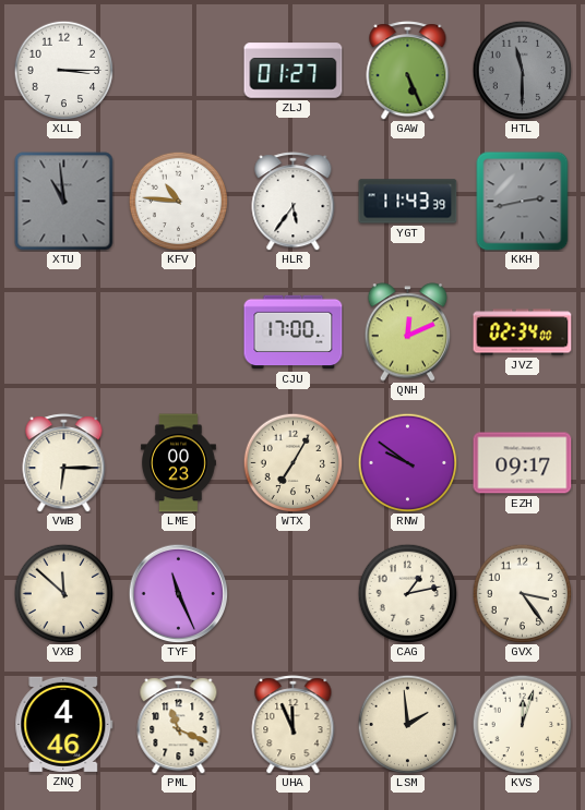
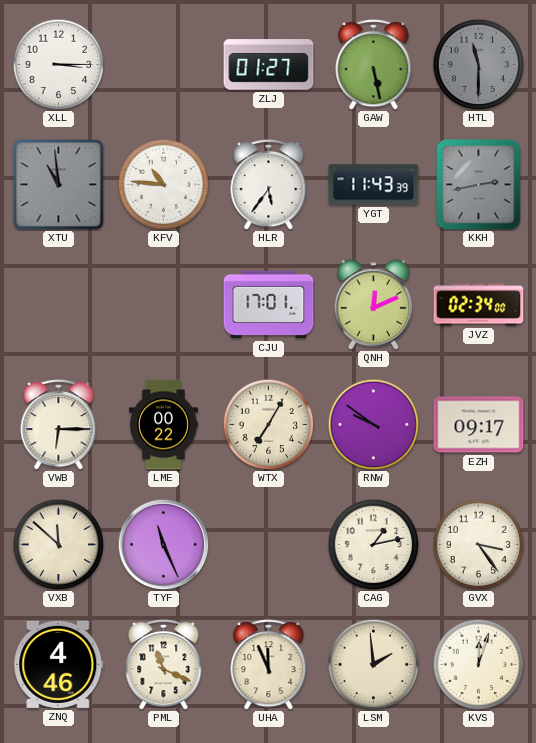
GAW: 5:26 -> 5:28
CJU: 17:00 -> 17:01
LME: 00:23 -> 00:22
